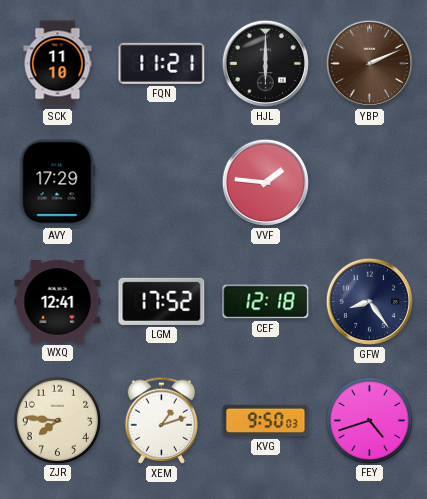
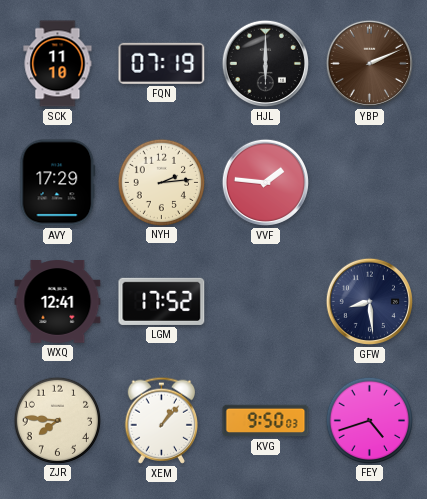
FQN: 11:21 -> 07:19
NYH: none -> 2:14
CEF: 12:18 -> none
GFW: 8:24 -> 8:29
XEM: 1:12 -> 1:07
